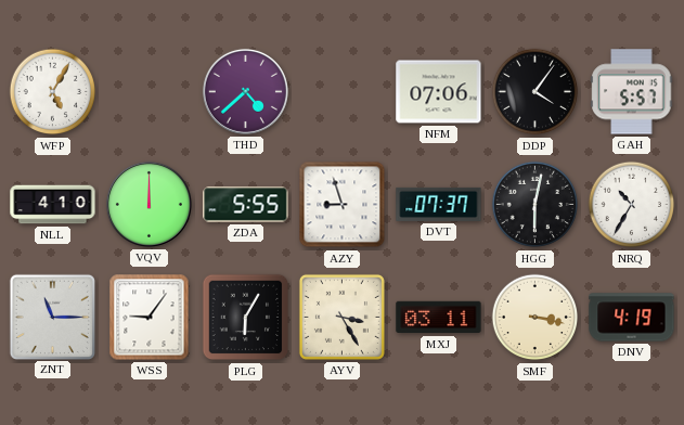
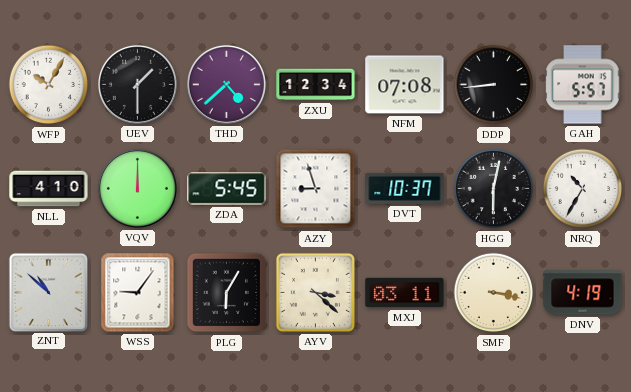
WFP: 5:05 -> 10:05
UEV: none -> 1:30
ZXU: none -> 12:34
NFM: 07:06 -> 07:08
DDP: 4:06 -> 8:44
ZDA: 5:55 -> 5:45
DVT: 07:37 -> 10:37
ZNT: 11:15 -> 10:52
AYV: 3:25 -> 3:22
